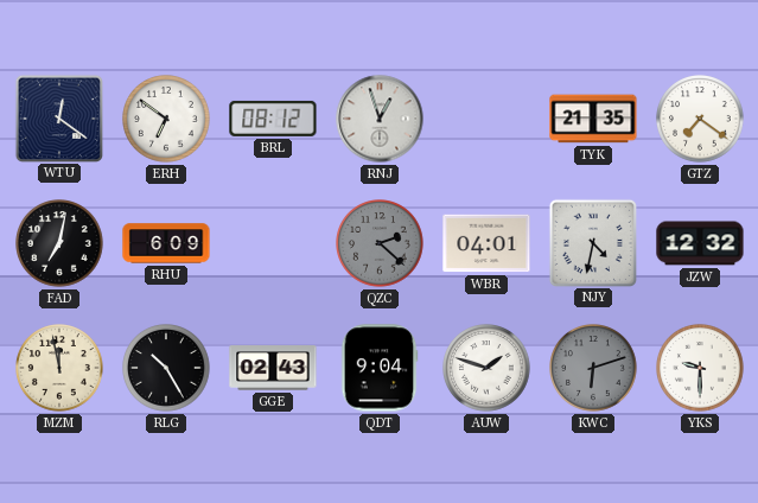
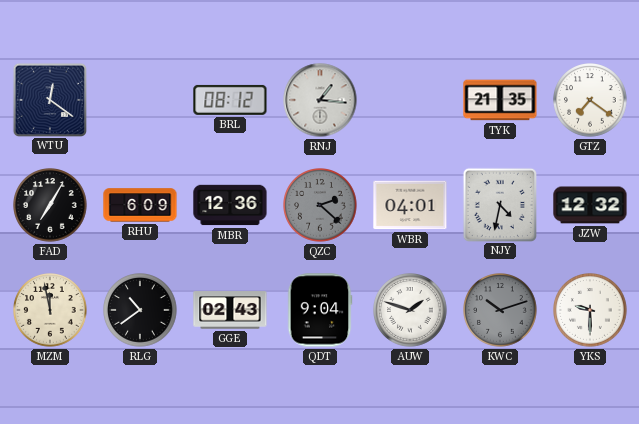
ERH: 6:51 -> none
RNJ: 12:57 -> 1:16
FAD: 7:02 -> 7:05
MBR: none -> 12:36
RLG: 10:25 -> 10:39
KWC: 6:12 -> 10:12
